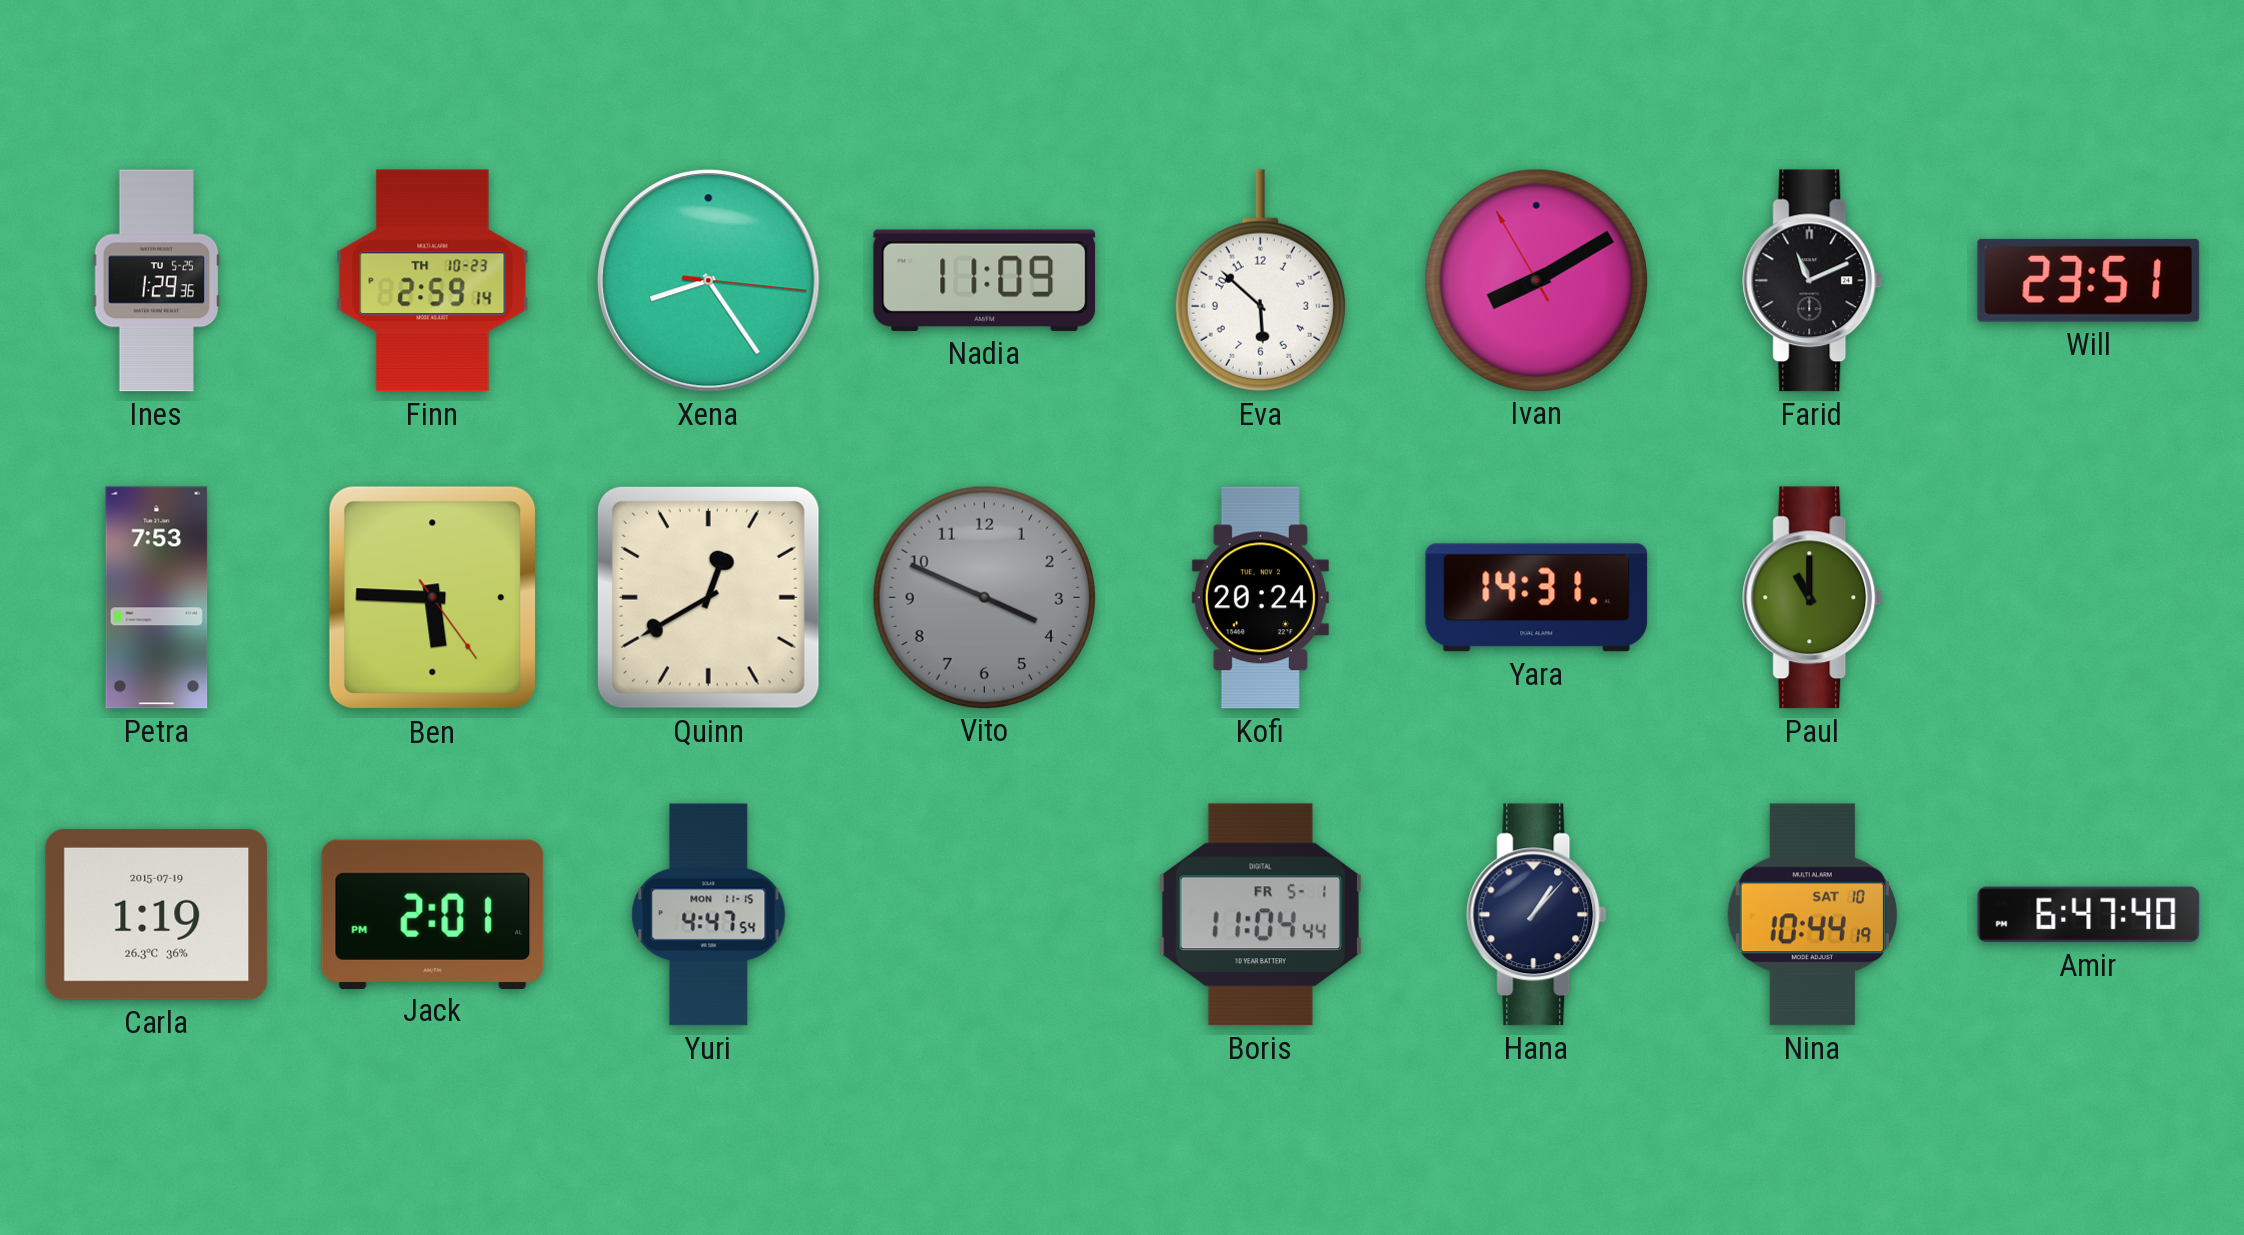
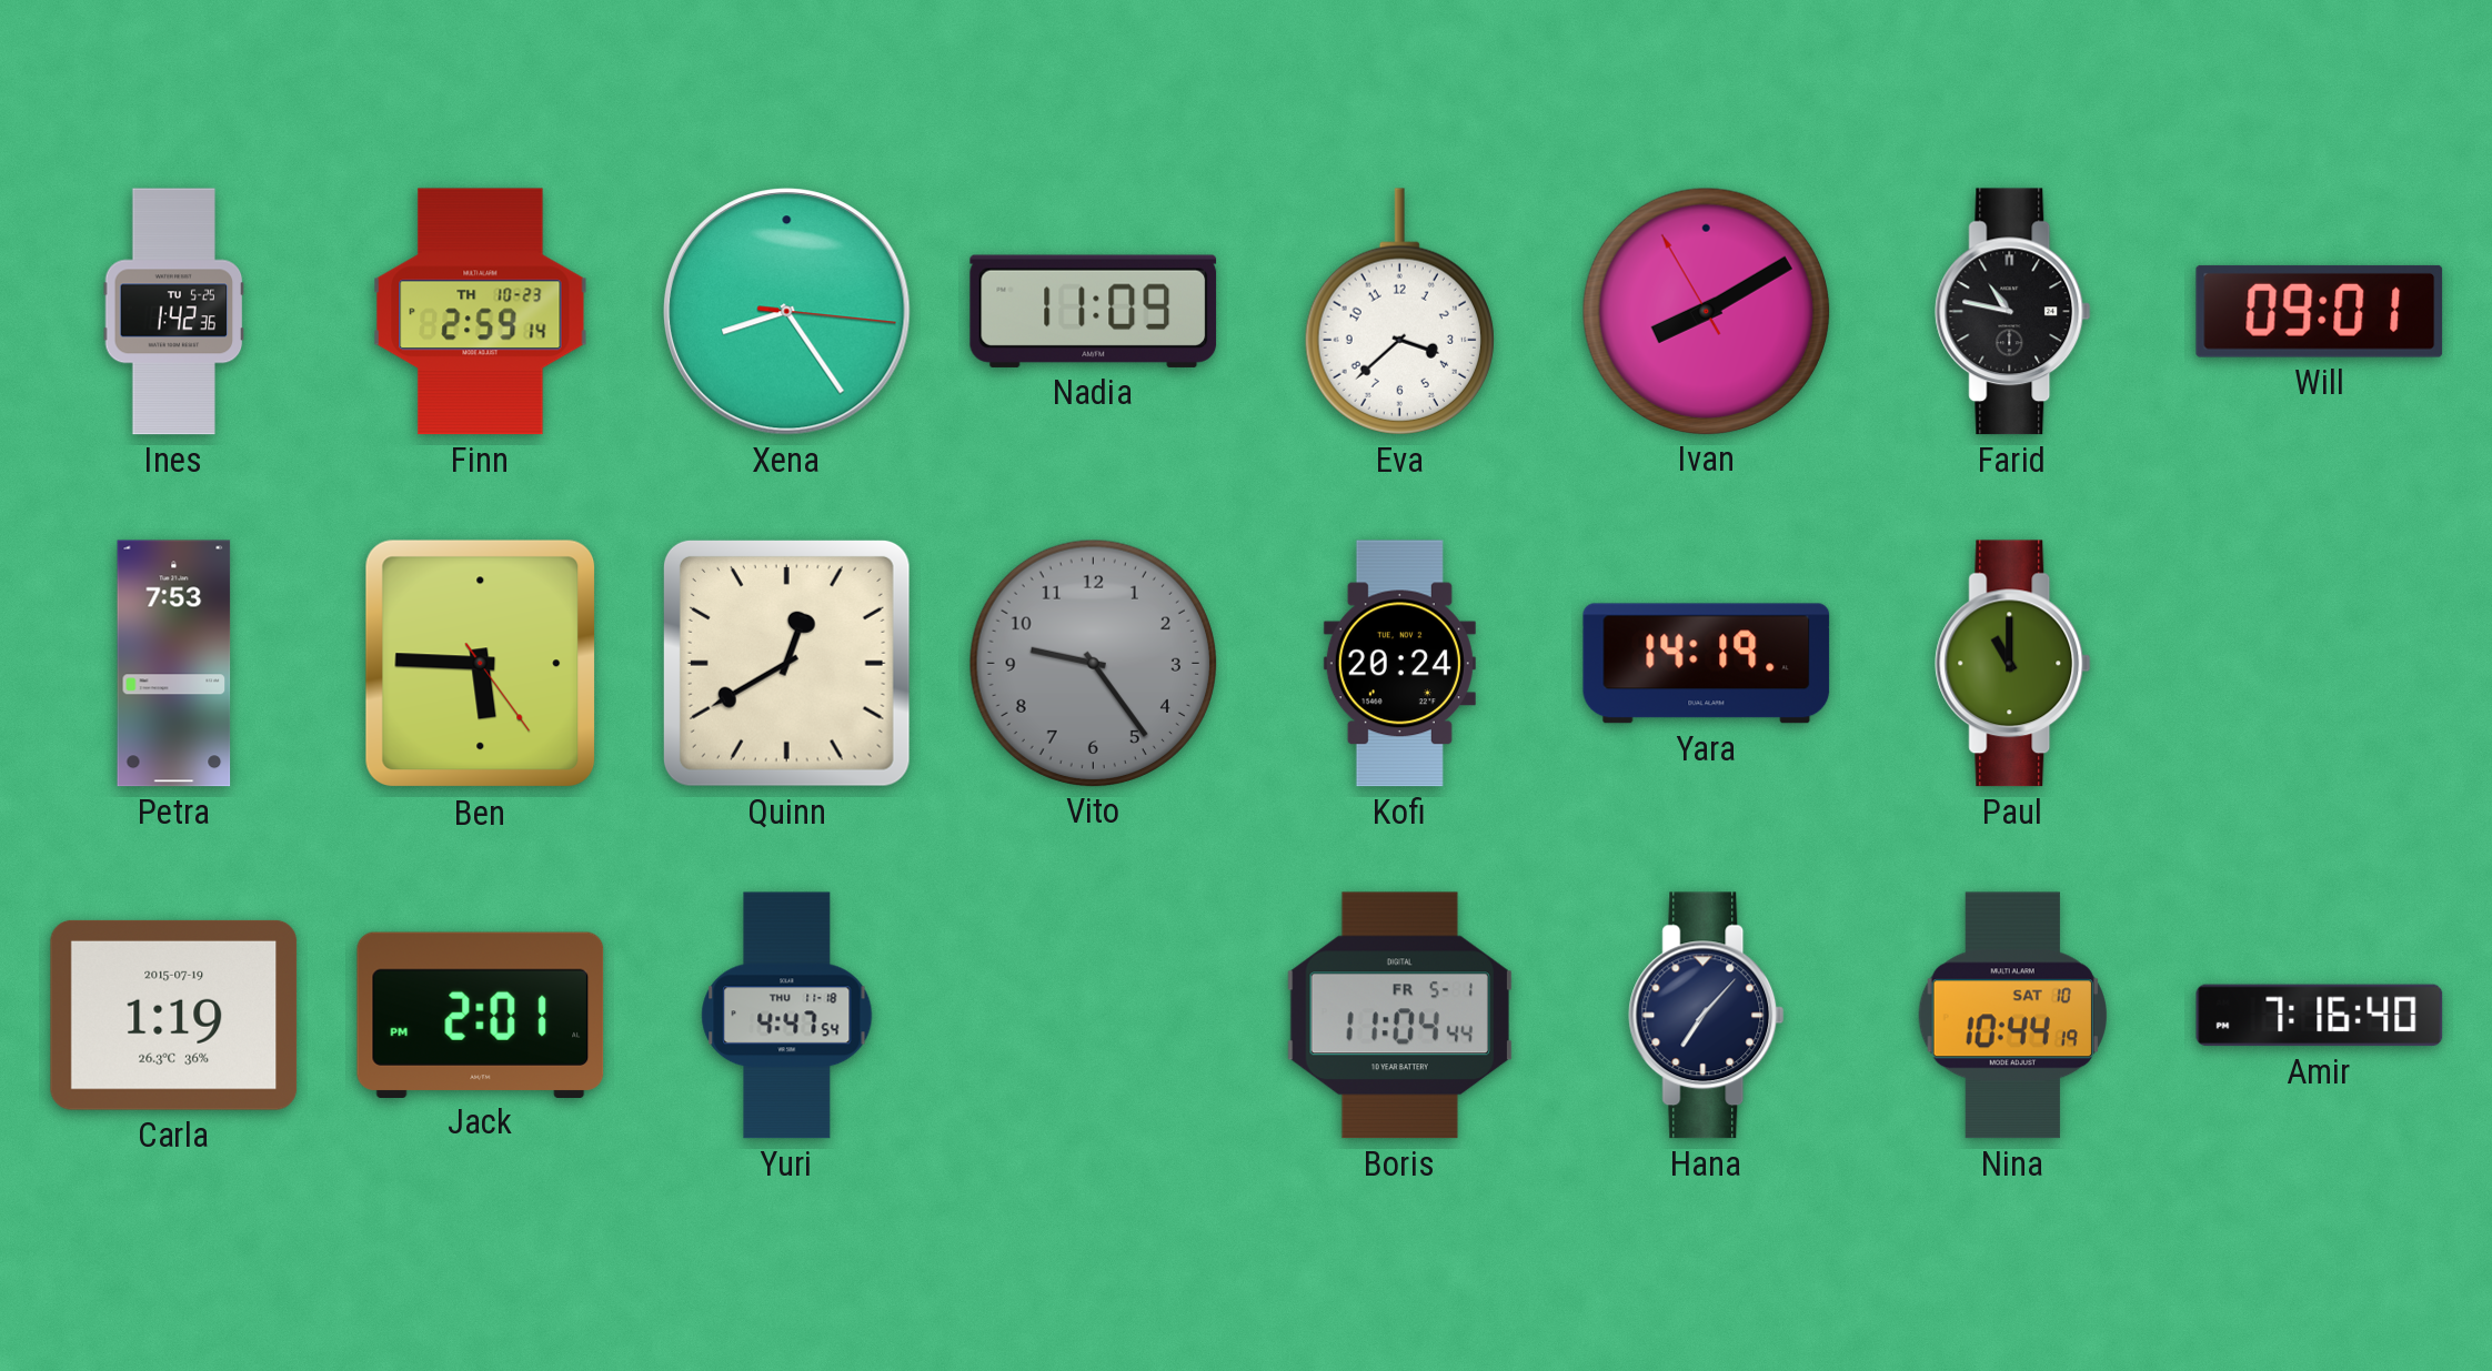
Ines: 1:29 -> 1:42
Eva: 5:52 -> 3:38
Farid: 11:11 -> 10:47
Will: 23:51 -> 09:01
Vito: 3:49 -> 9:24
Yara: 14:31 -> 14:19
Yuri date: MON 11-15 -> THU 11-18
Hana: 1:07 -> 7:07
Amir: 6:47 -> 7:16
